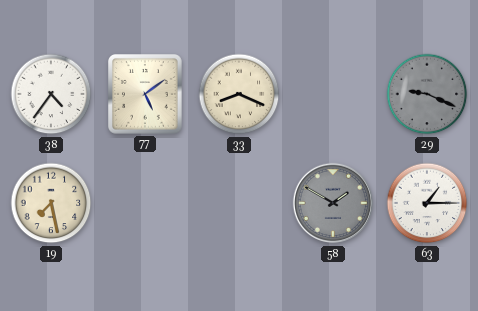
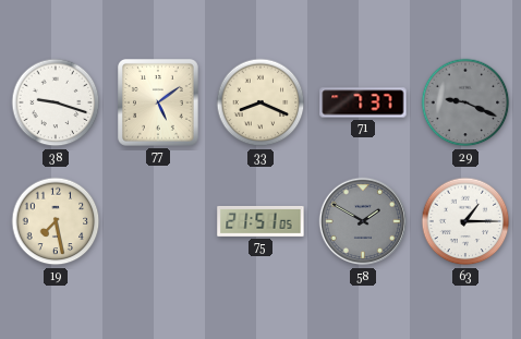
38: 4:36 -> 9:18
71: none -> 7:37
75: none -> 21:51
